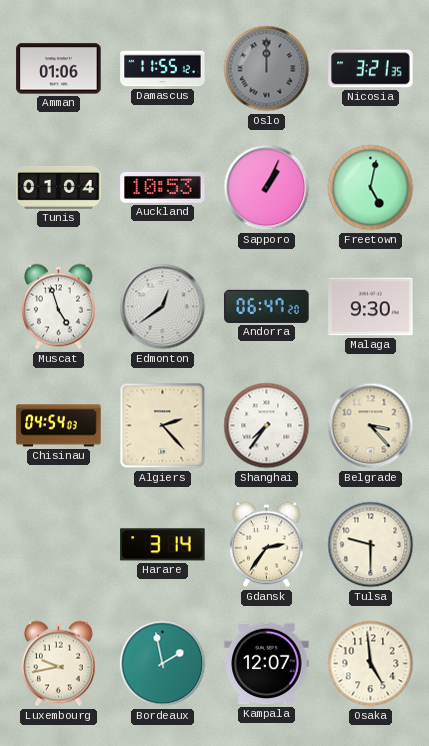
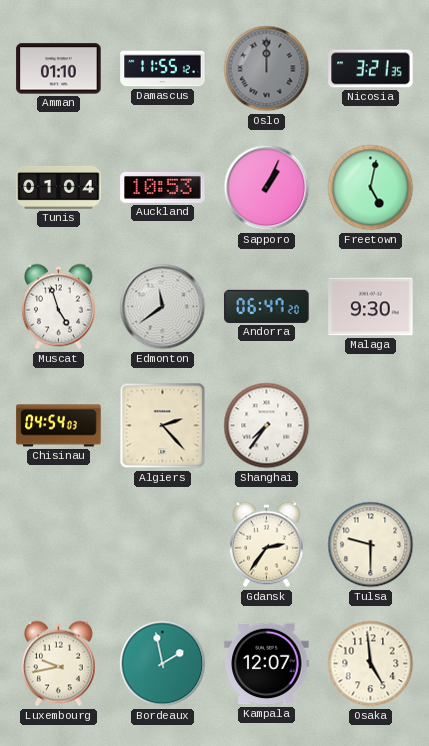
Amman: 01:06 -> 01:10
Edmonton: 12:39 -> 11:39
Belgrade: 3:23 -> none
Harare: 3:14 -> none
